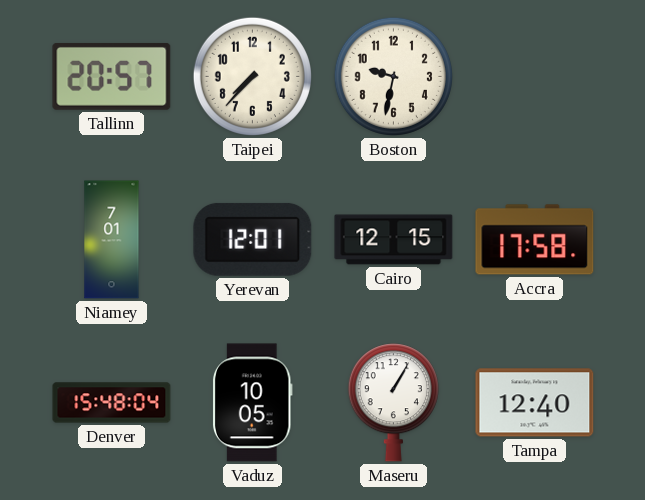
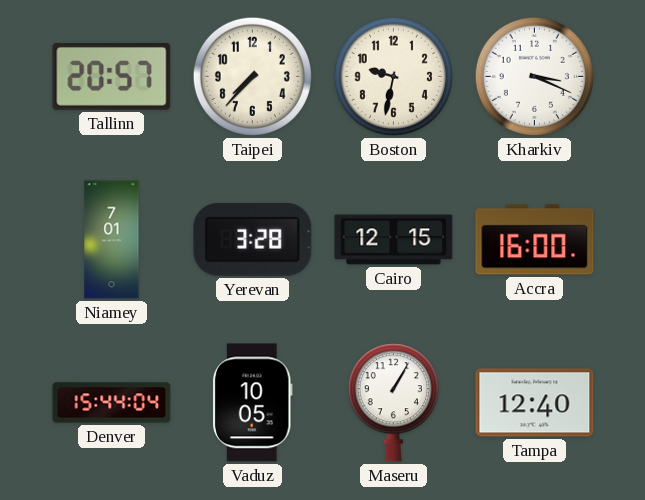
Kharkiv: none -> 3:19
Yerevan: 12:01 -> 3:28
Accra: 17:58 -> 16:00
Denver: 15:48 -> 15:44
